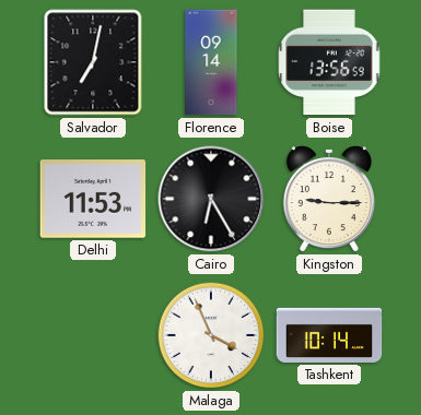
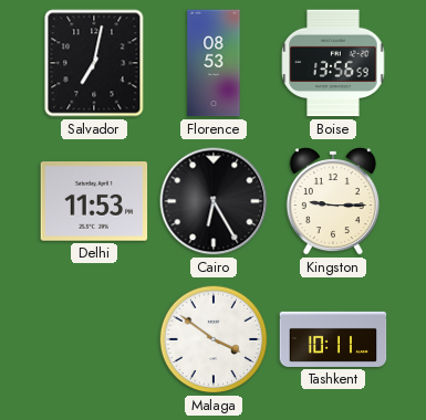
Florence: 09:14 -> 08:53
Malaga: 3:56 -> 3:51
Tashkent: 10:14 -> 10:11
